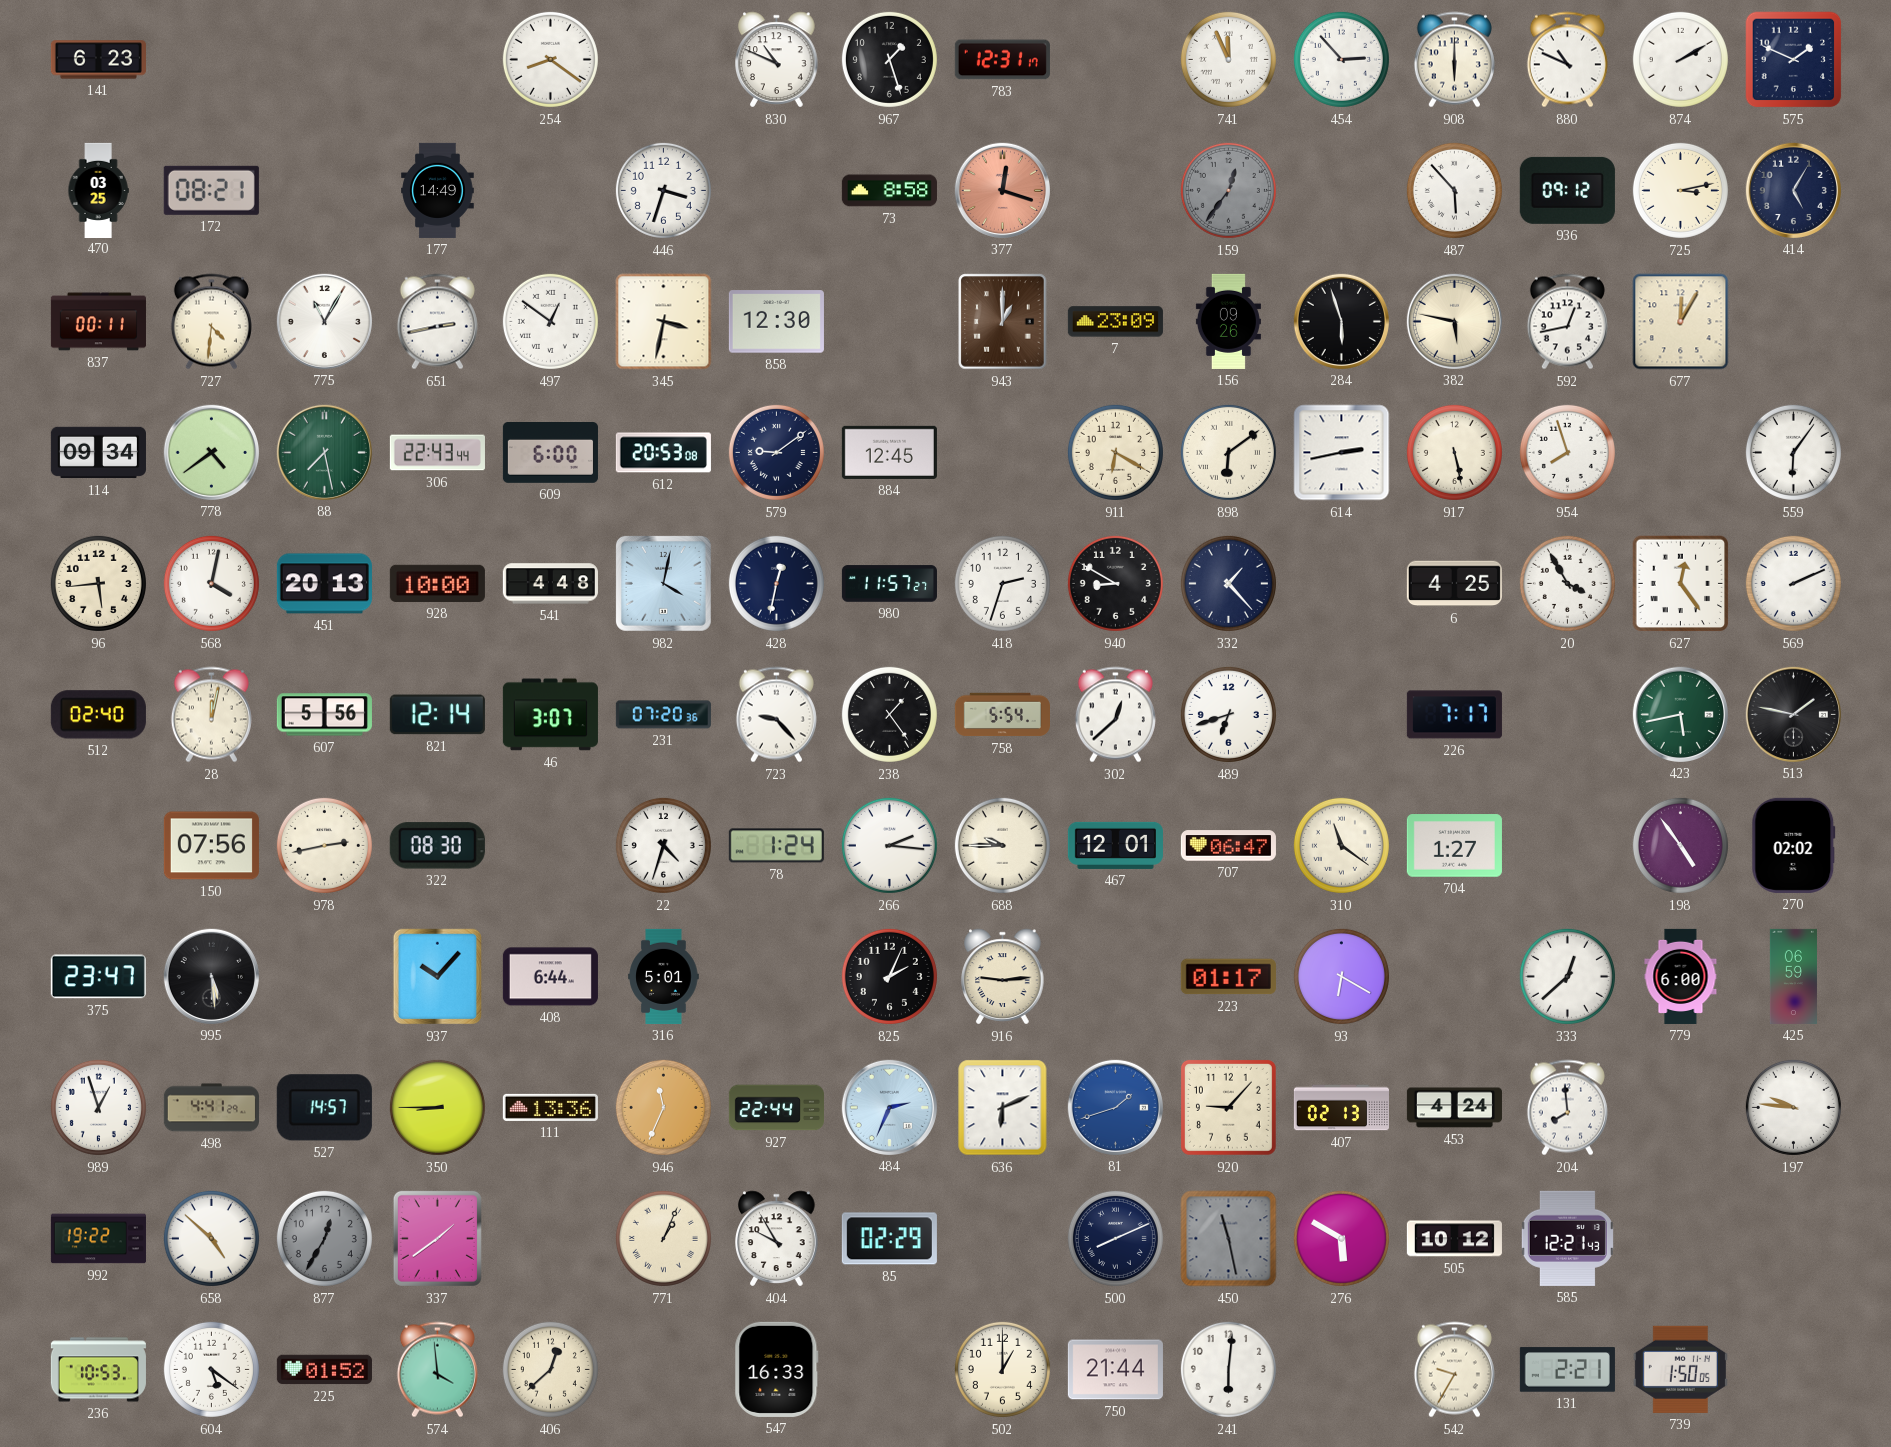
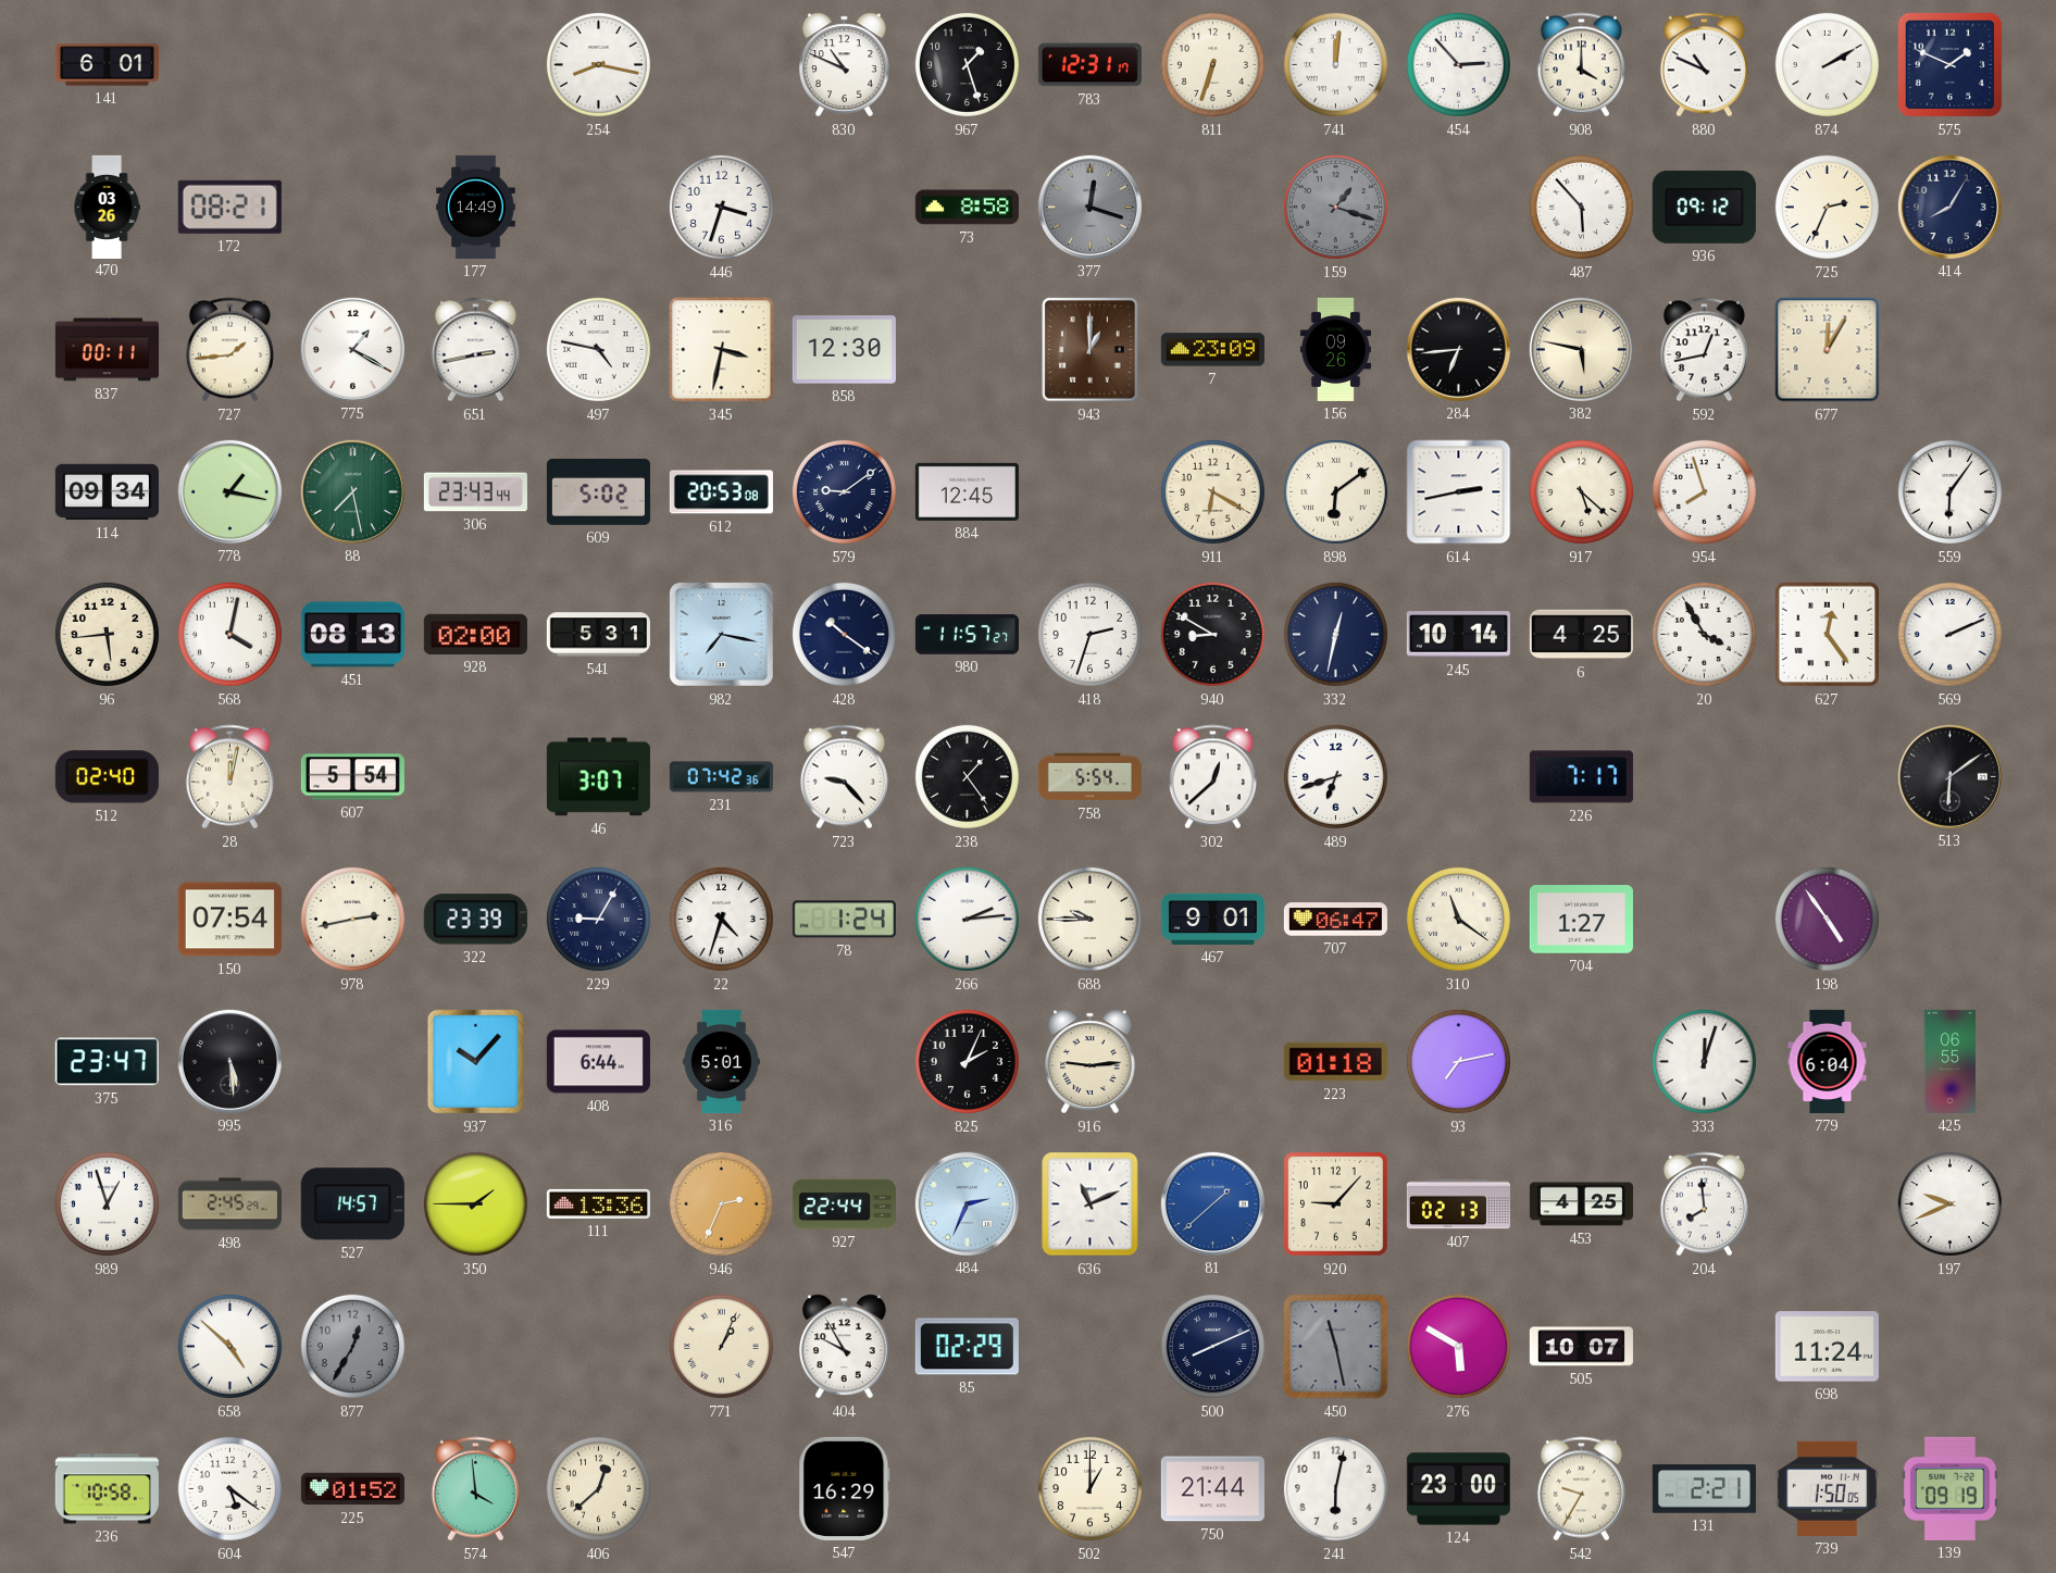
141: 6:23 -> 6:01
254: 8:21 -> 8:17
811: none -> 6:33
741: 11:56 -> 12:01
908: 6:00 -> 4:00
470: 03:25 -> 03:26
377 dial: salmon -> grey
159: 12:36 -> 1:18
725: 3:13 -> 2:34
414: 5:05 -> 8:05
727: 4:31 -> 1:44
775: 11:05 -> 1:20
497: 12:51 -> 4:47
284: 5:57 -> 6:44
778: 4:39 -> 1:17
306: 22:43 -> 23:43
609: 6:00 -> 5:02
917: 5:28 -> 5:22
451: 20:13 -> 08:13
928: 10:00 -> 02:00
541: 4:48 -> 5:31
982: 4:02 -> 7:17
428: 12:32 -> 10:21
332: 1:23 -> 12:32
245: none -> 10:14
607: 5:56 -> 5:54
821: 12:14 -> none
231: 07:20 -> 07:42
423: 5:43 -> none
513: 1:47 -> 6:09
150: 07:56 -> 07:54
322: 08:30 -> 23:39
229: none -> 9:05
266: 2:16 -> 2:14
467: 12:01 -> 9:01
270: 02:02 -> none
223: 01:17 -> 01:18
93: 6:20 -> 7:13
333: 12:38 -> 12:03
779: 6:00 -> 6:04
425: 06:59 -> 06:55
498: 4:41 -> 2:45
350: 8:45 -> 1:45
946: 11:34 -> 2:34
636: 6:11 -> 11:11
81: 1:42 -> 1:38
453: 4:24 -> 4:25
197: 9:46 -> 9:41
992: 19:22 -> none
337: 1:39 -> none
505: 10:12 -> 10:07
585: 12:21 -> none
698: none -> 11:24
236: 10:53 -> 10:58
547: 16:33 -> 16:29
241: 6:01 -> 6:02
124: none -> 23:00
139: none -> 09:19
